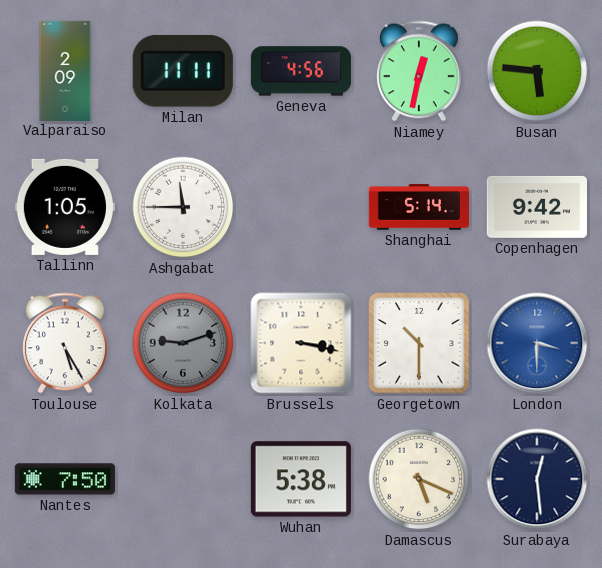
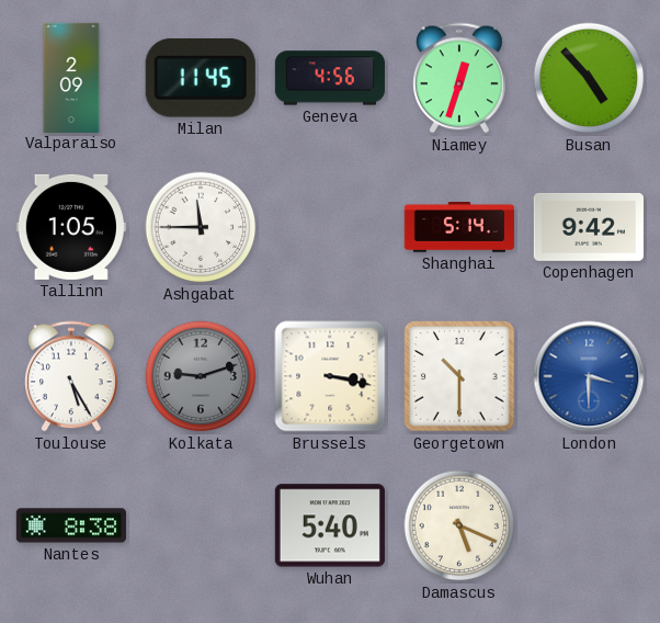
Milan: 11:11 -> 11:45
Niamey: 12:32 -> 12:33
Busan: 5:46 -> 4:53
Nantes: 7:50 -> 8:38
Wuhan: 5:38 -> 5:40
Surabaya: 12:29 -> none
